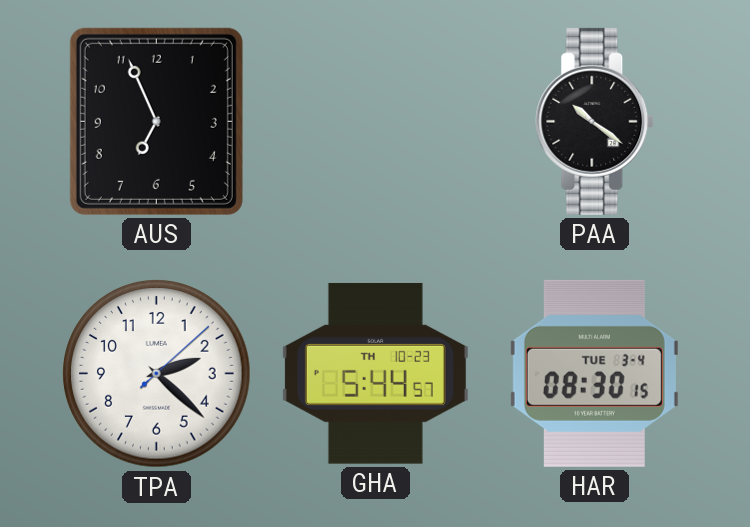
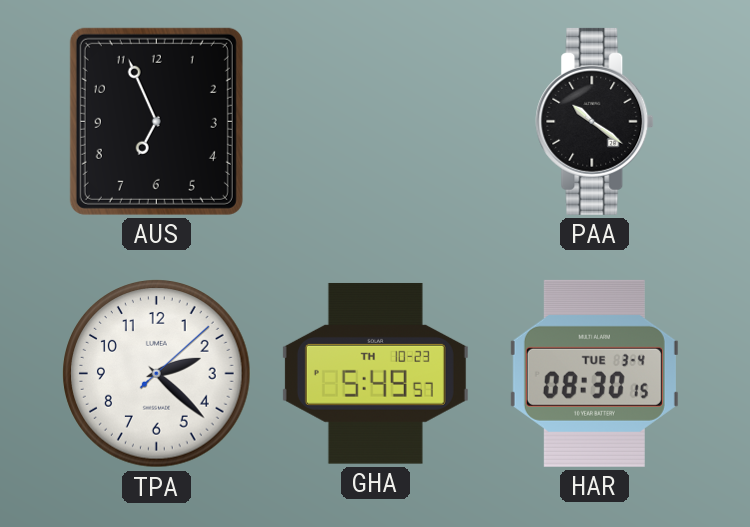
GHA: 5:44 -> 5:49
